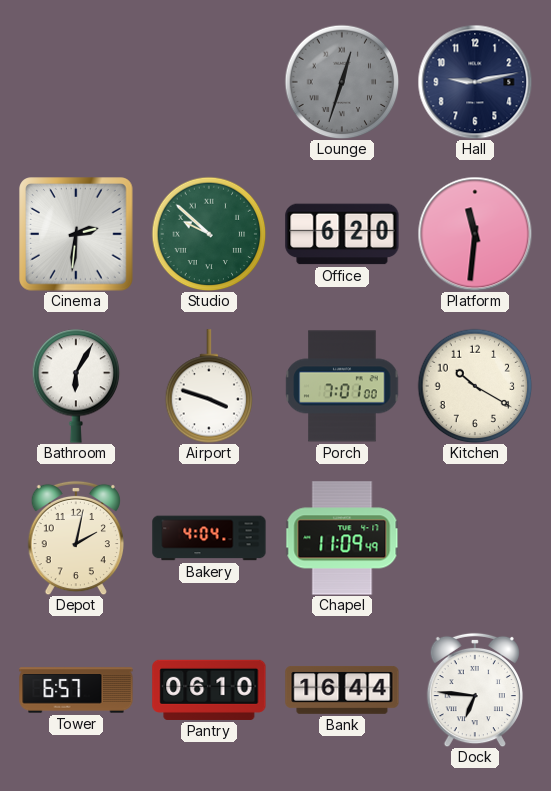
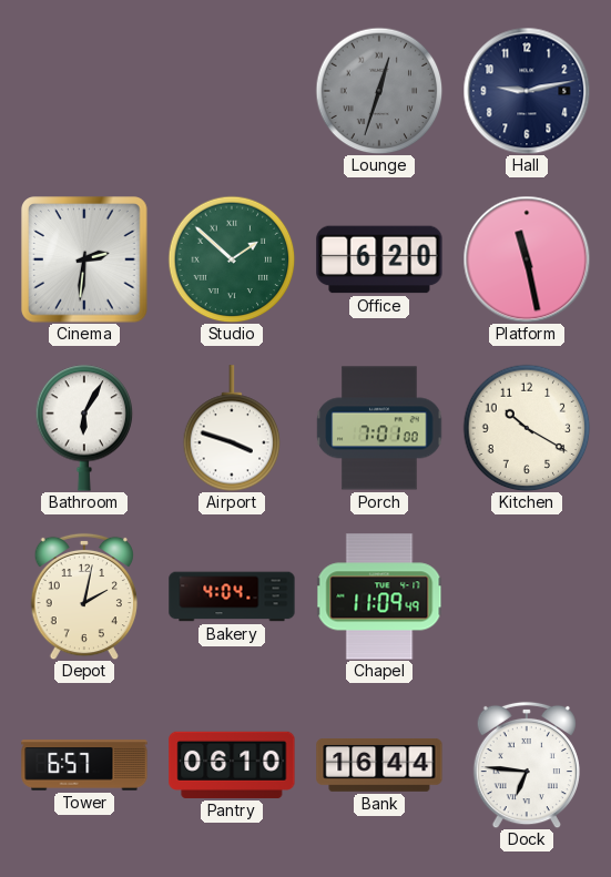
Studio: 9:52 -> 1:52
Platform: 11:31 -> 11:28
